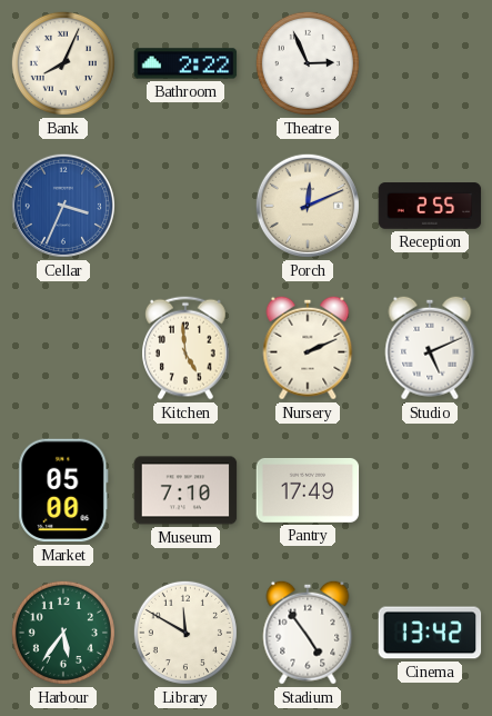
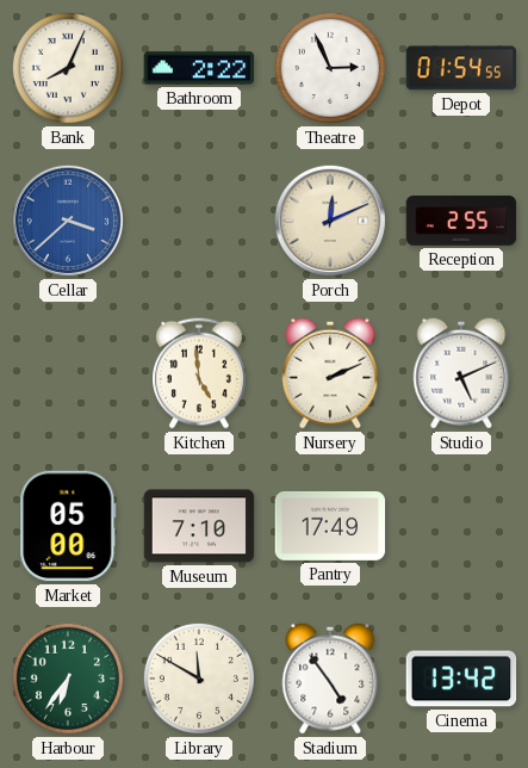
Depot: none -> 01:54
Cellar: 3:34 -> 3:38
Harbour: 5:36 -> 6:36
